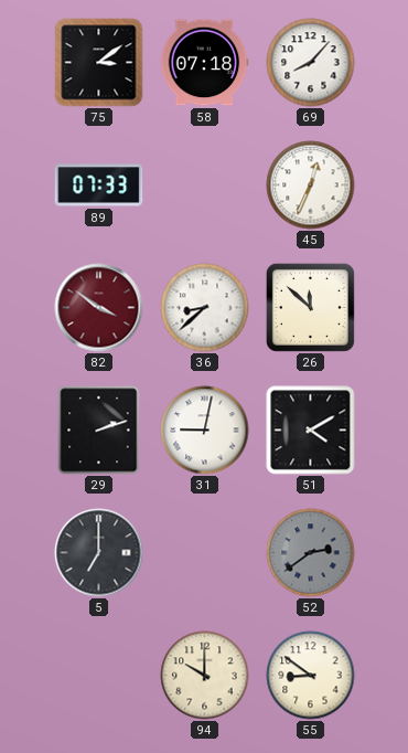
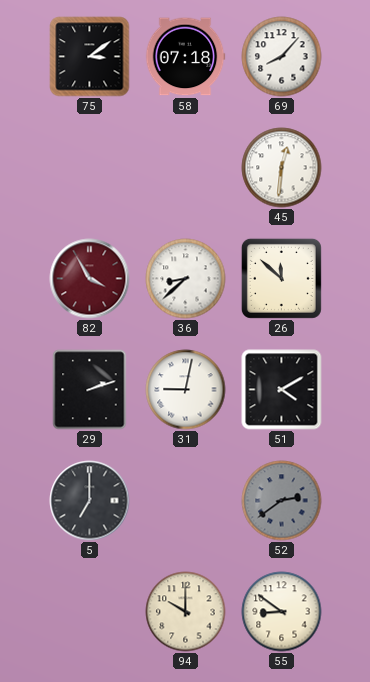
89: 07:33 -> none
45: 12:34 -> 12:31
82: 3:51 -> 3:55
